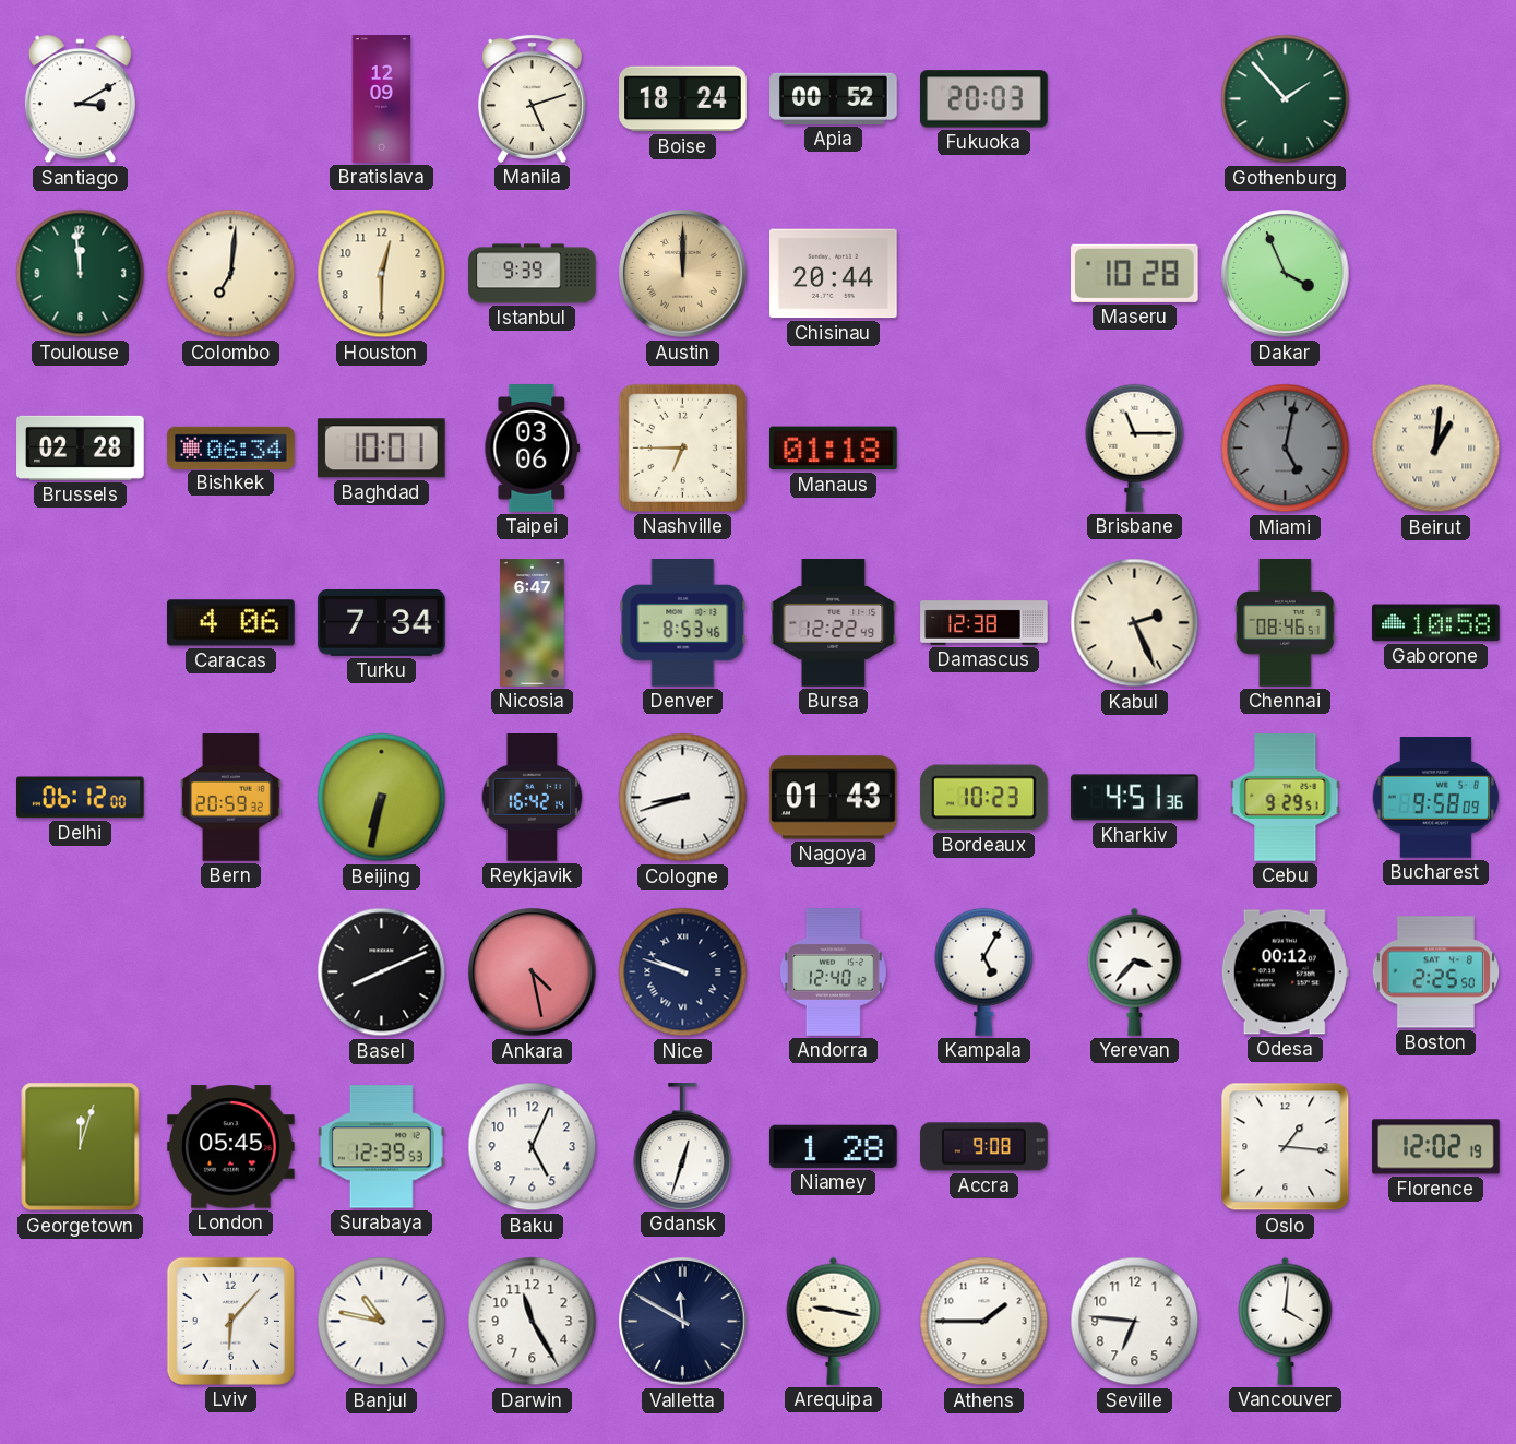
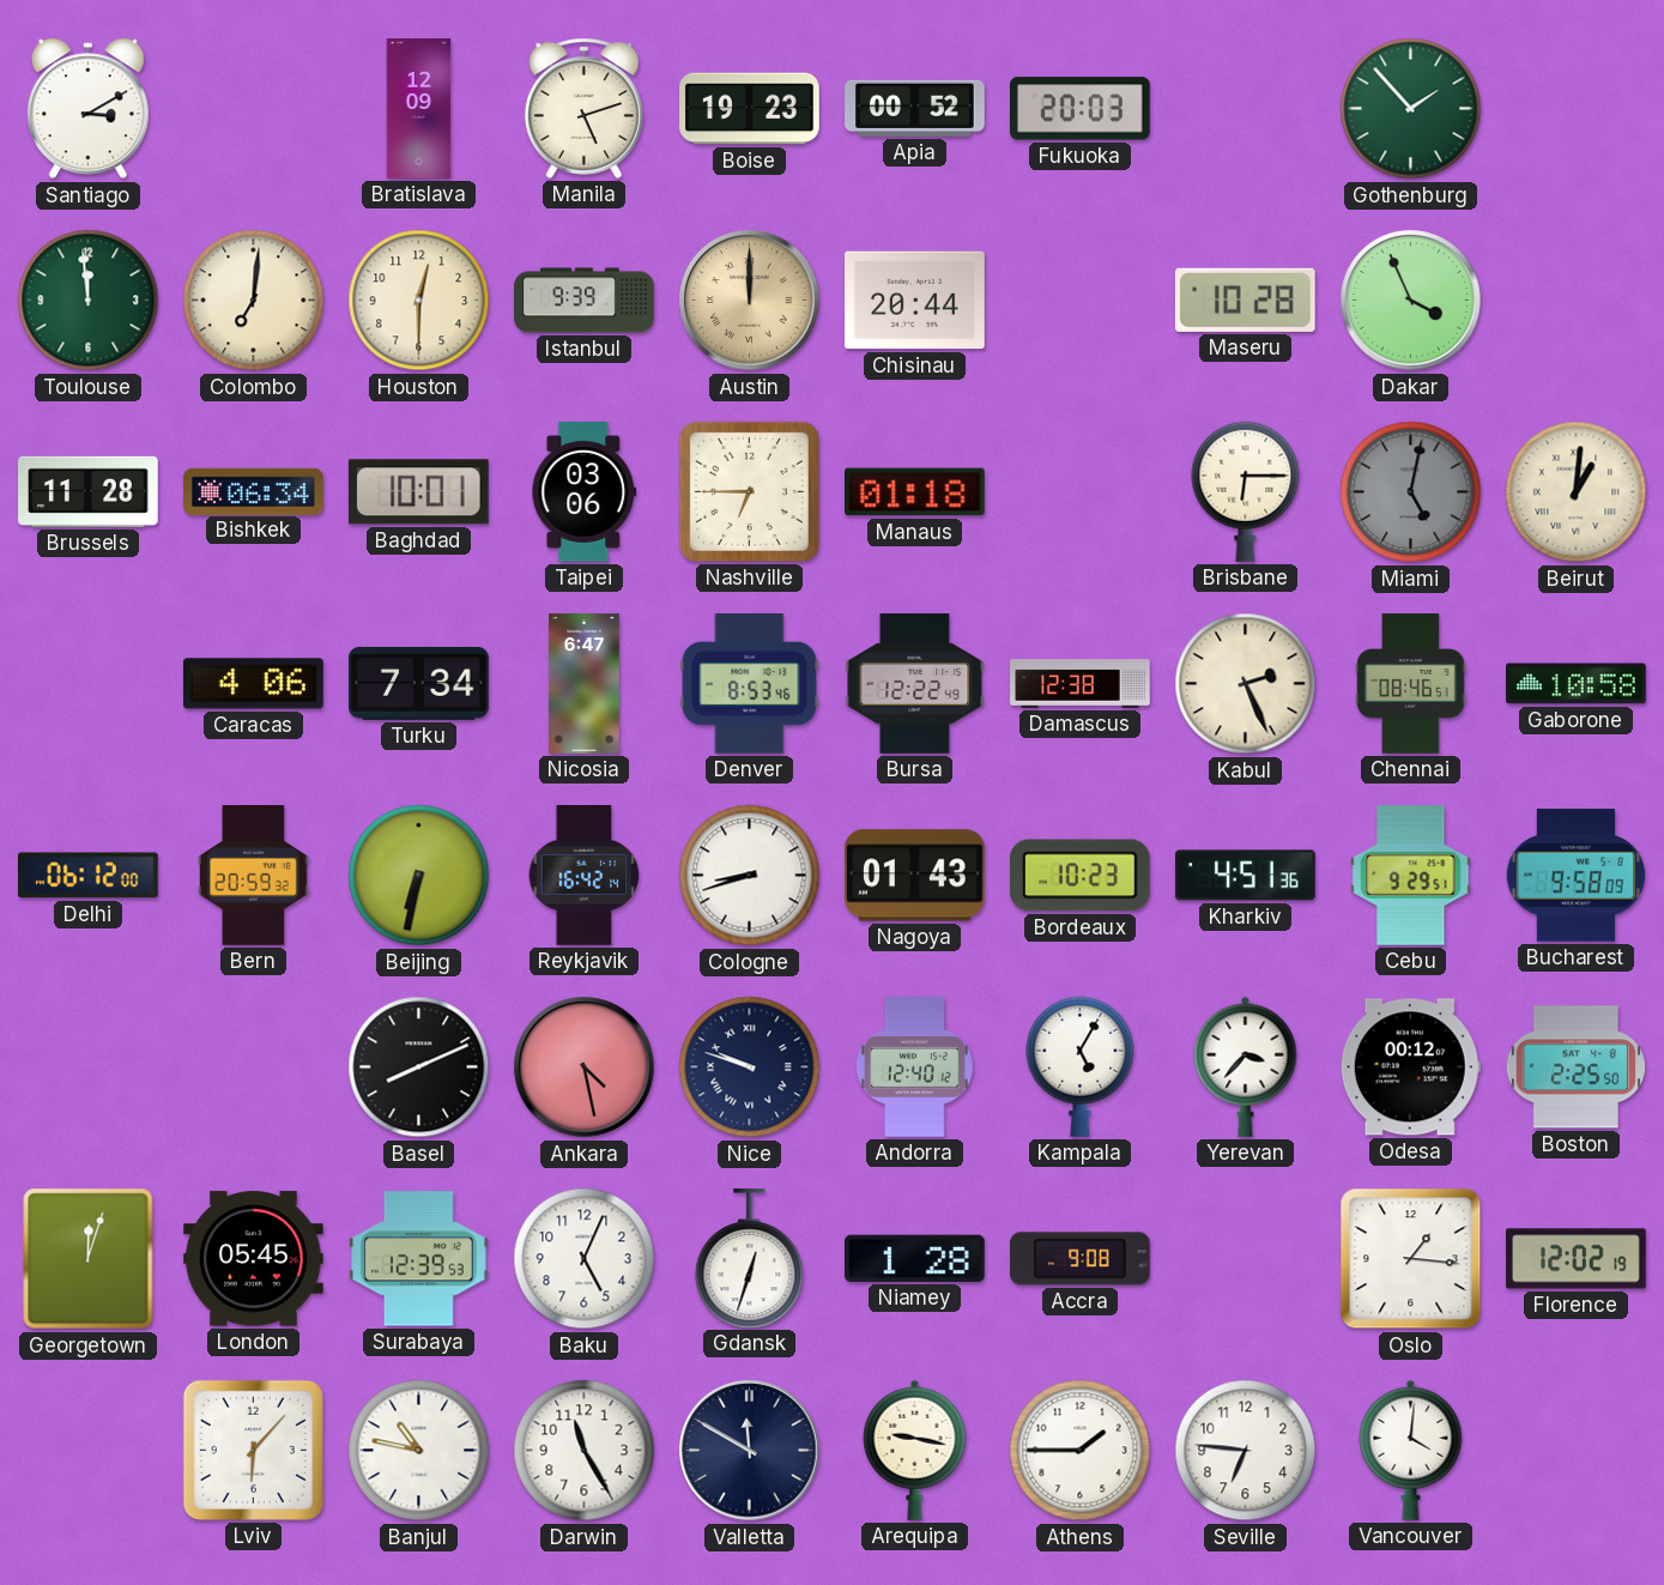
Boise: 18:24 -> 19:23
Brussels: 02:28 -> 11:28
Brisbane: 11:15 -> 6:15
